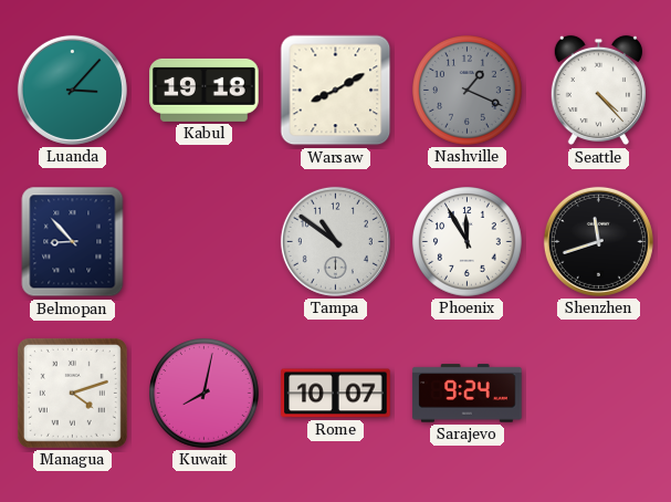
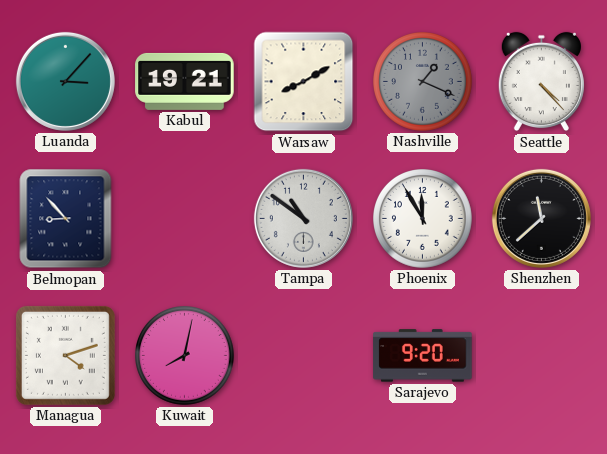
Kabul: 19:18 -> 19:21
Shenzhen: 11:42 -> 11:38
Rome: 10:07 -> none
Sarajevo: 9:24 -> 9:20
